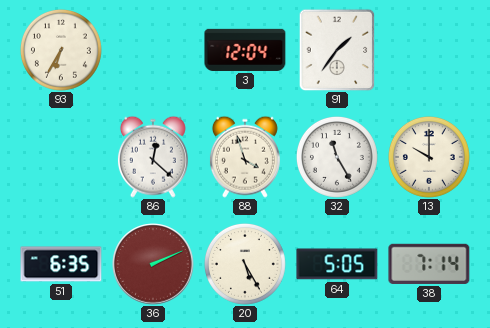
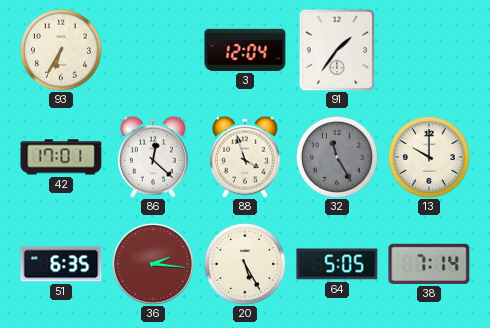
42: none -> 17:01
32 dial: white -> grey
36: 2:11 -> 2:16
